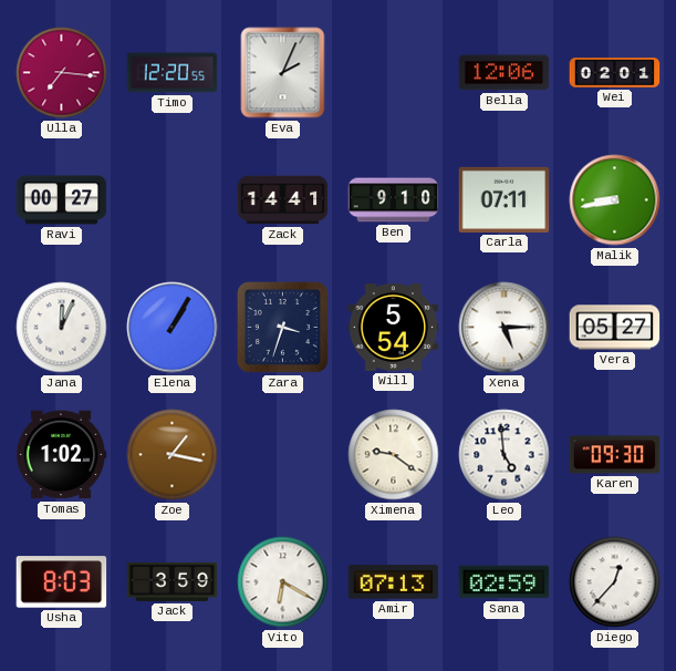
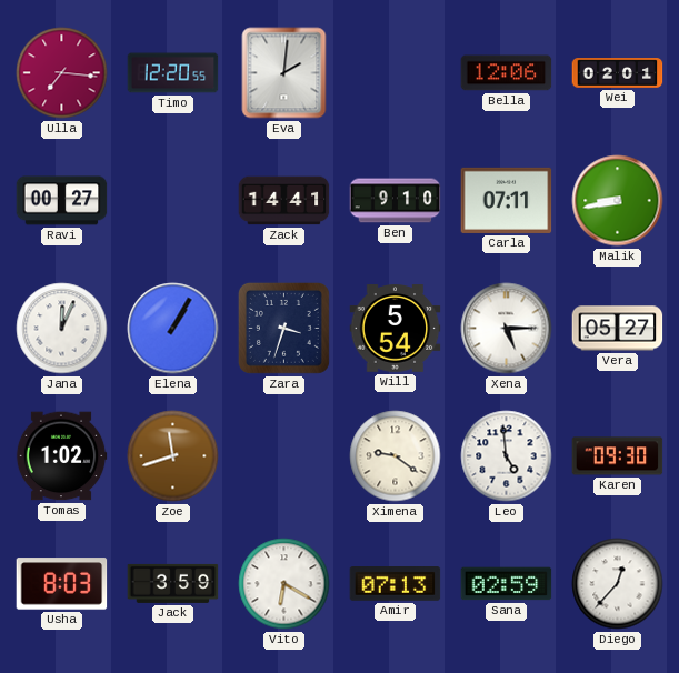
Eva: 2:04 -> 2:01
Zoe: 1:17 -> 11:42
